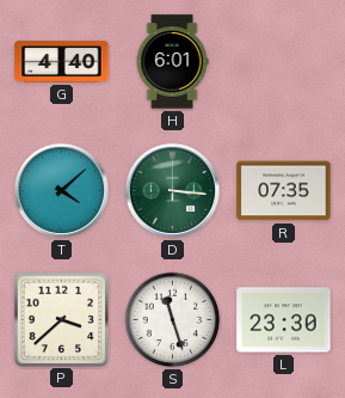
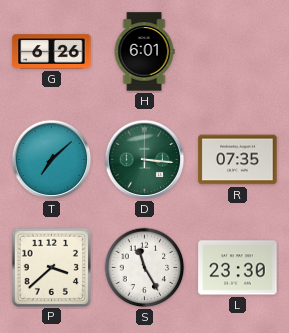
G: 4:40 -> 6:26
T: 4:08 -> 7:08
S: 11:27 -> 11:25
